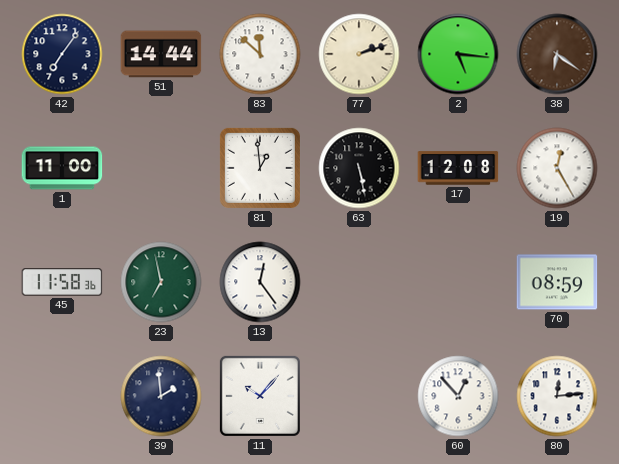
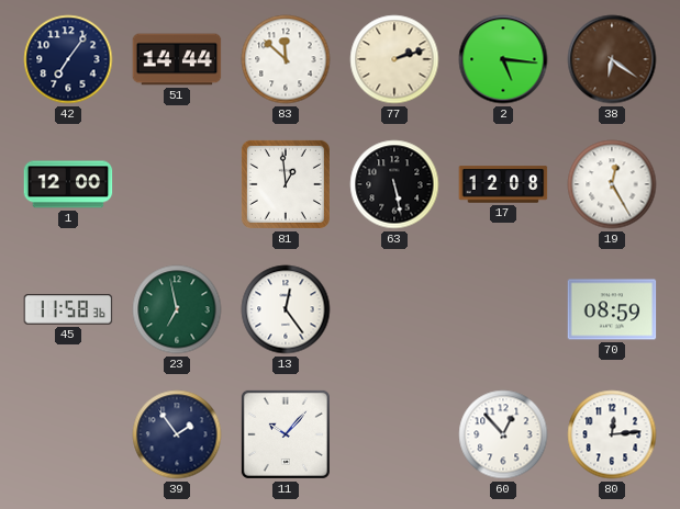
1: 11:00 -> 12:00
39: 1:59 -> 1:54
